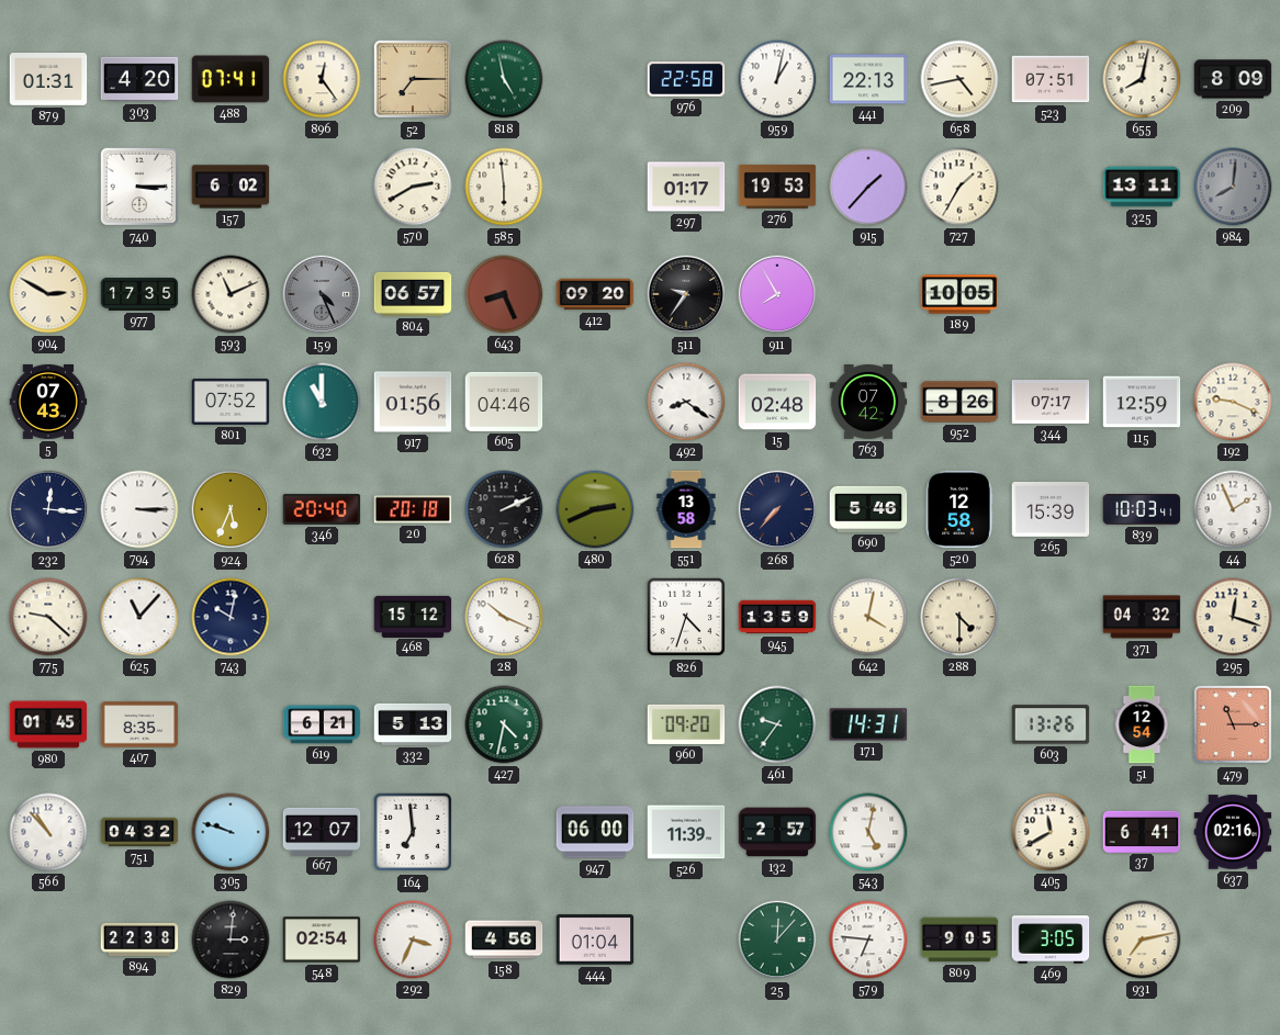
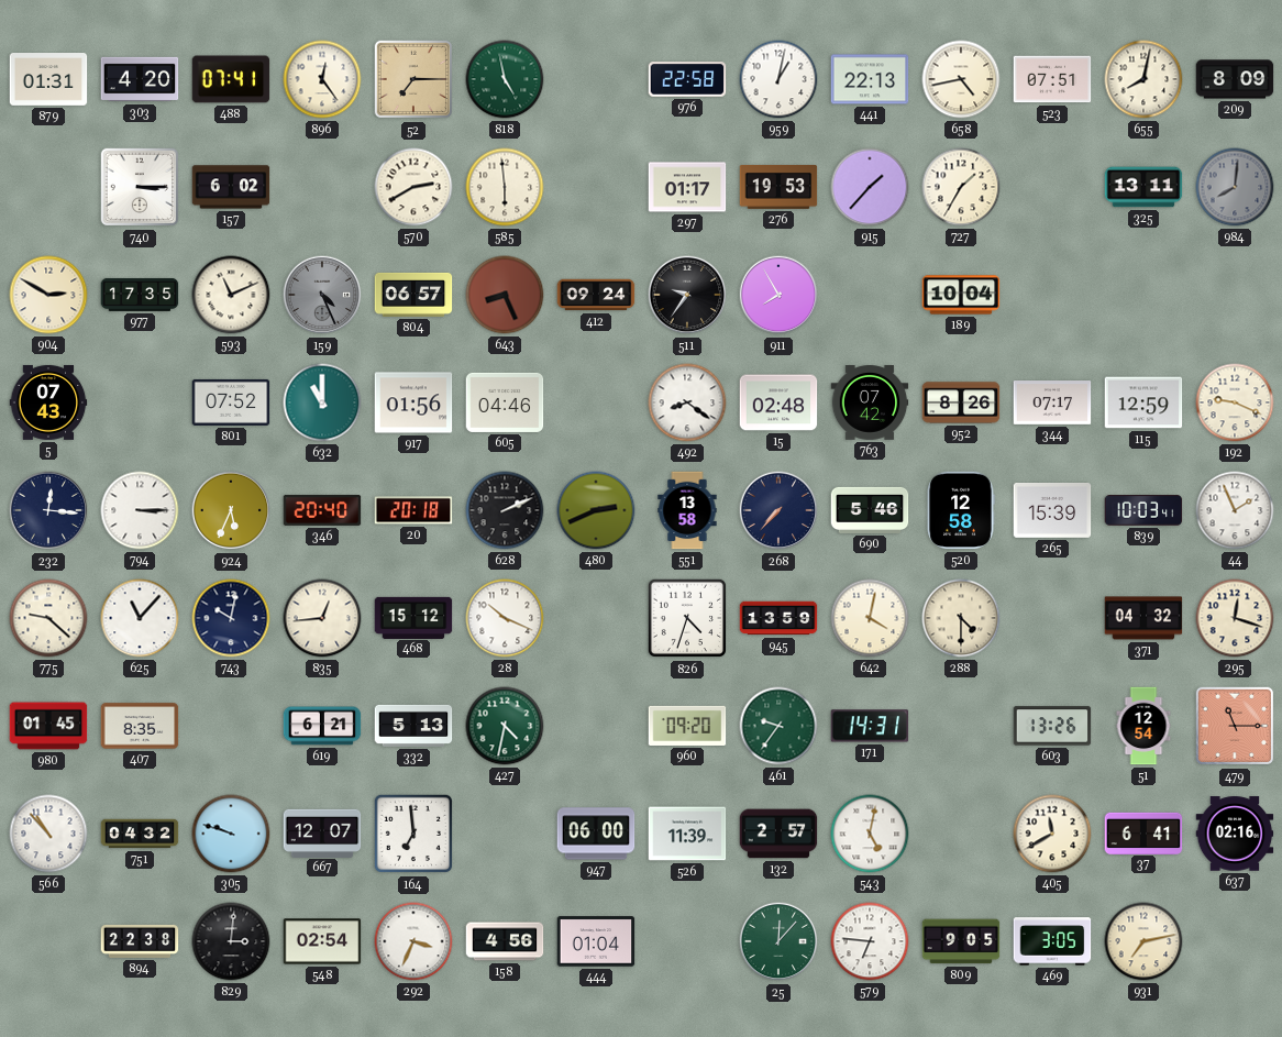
412: 09:20 -> 09:24
189: 10:05 -> 10:04
835: none -> 12:44
